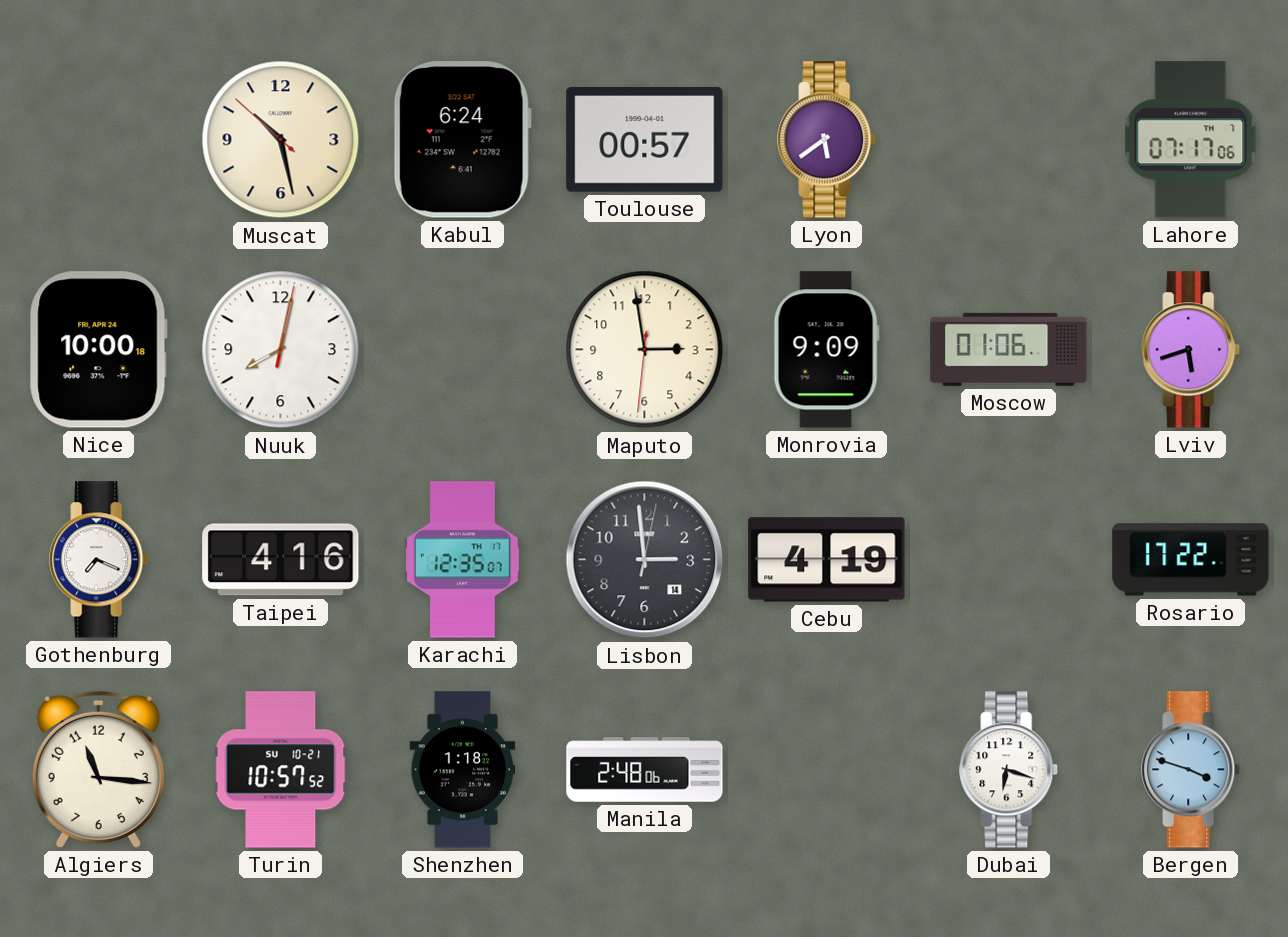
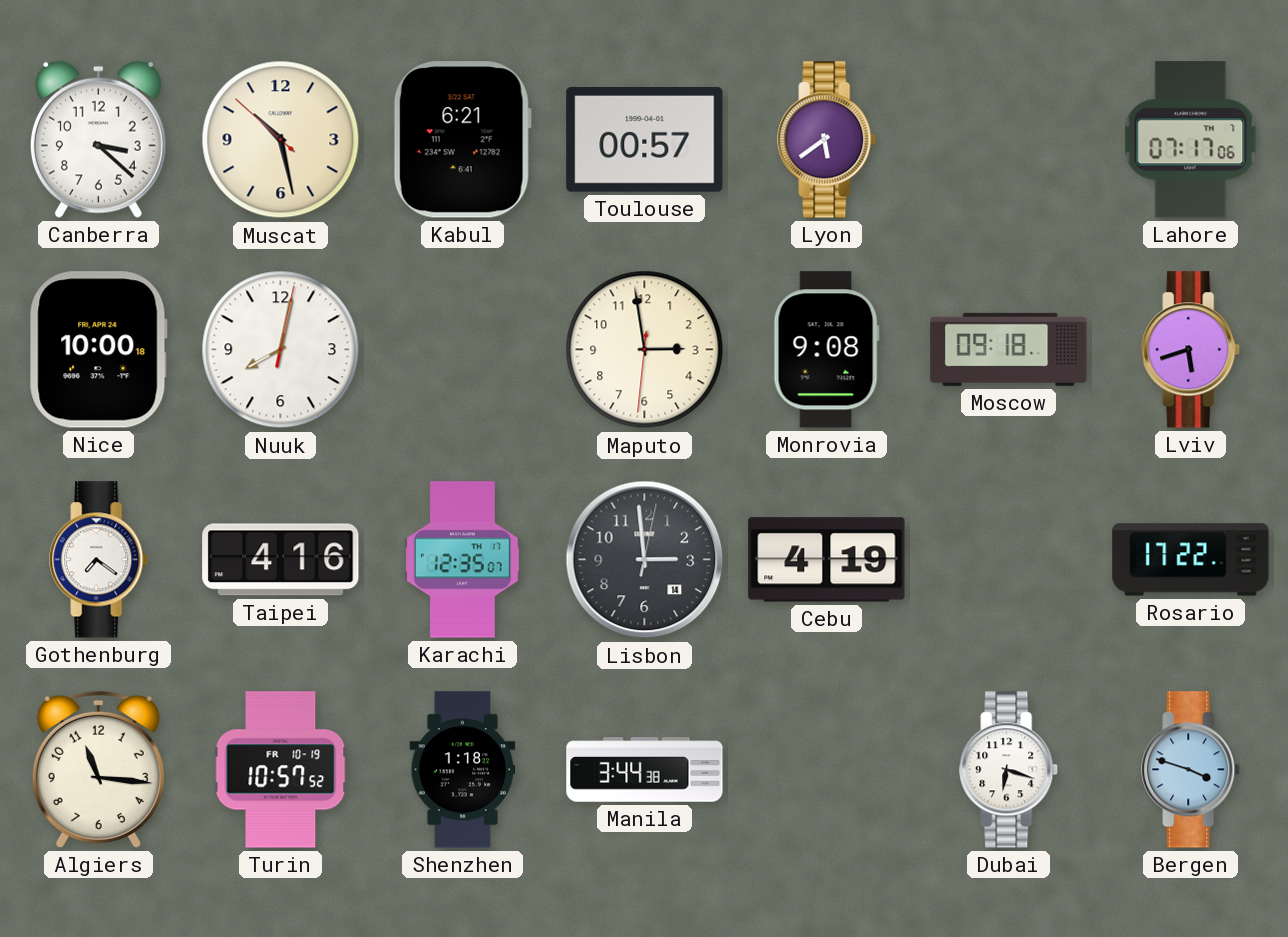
Canberra: none -> 3:22
Kabul: 6:24 -> 6:21
Monrovia: 9:09 -> 9:08
Moscow: 01:06 -> 09:18
Gothenburg: 7:19 -> 7:21
Turin date: SU 10-21 -> FR 10-19
Manila: 2:48 -> 3:44
